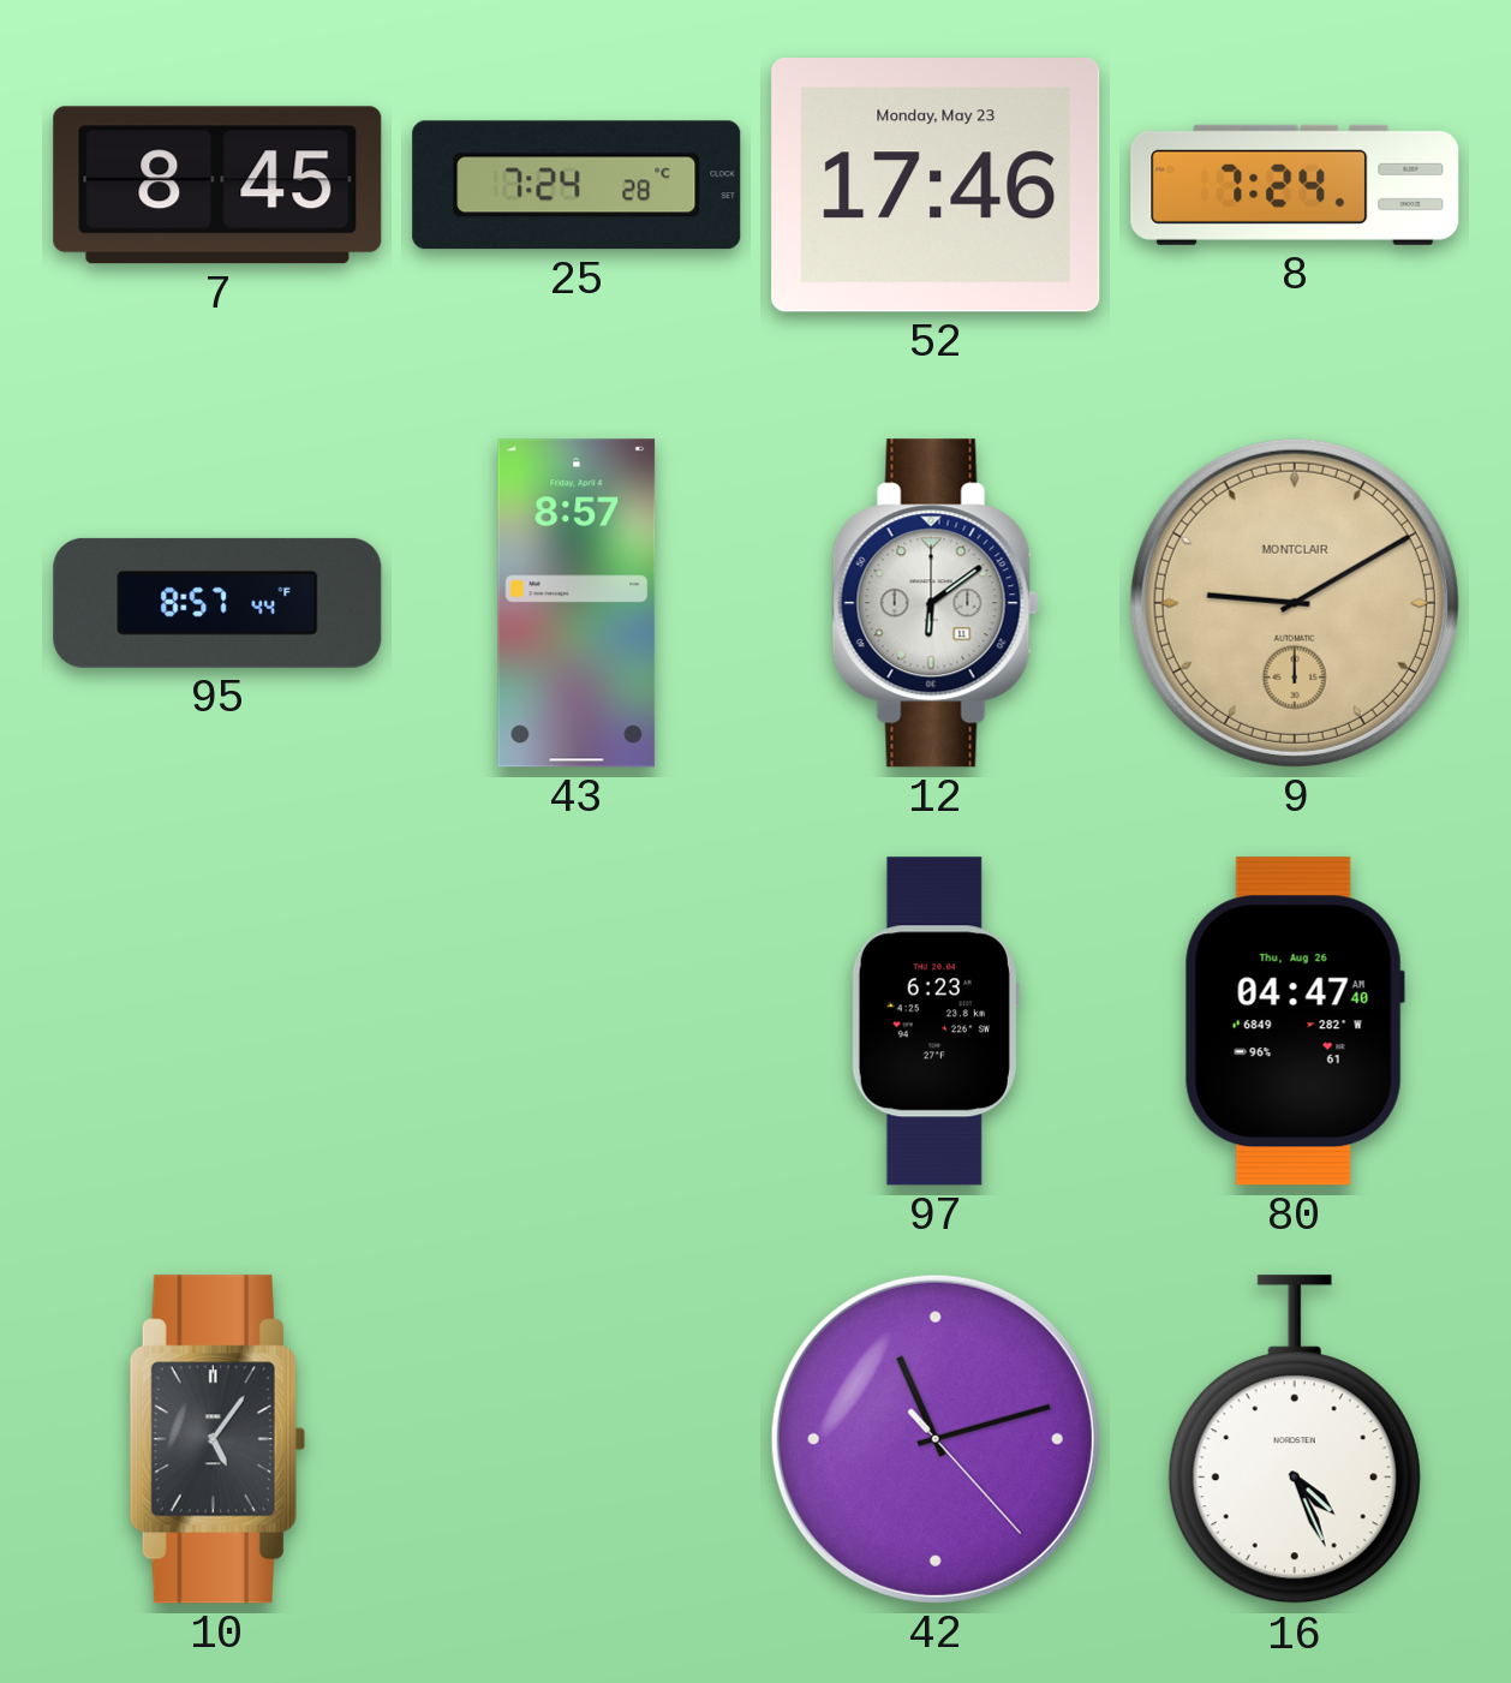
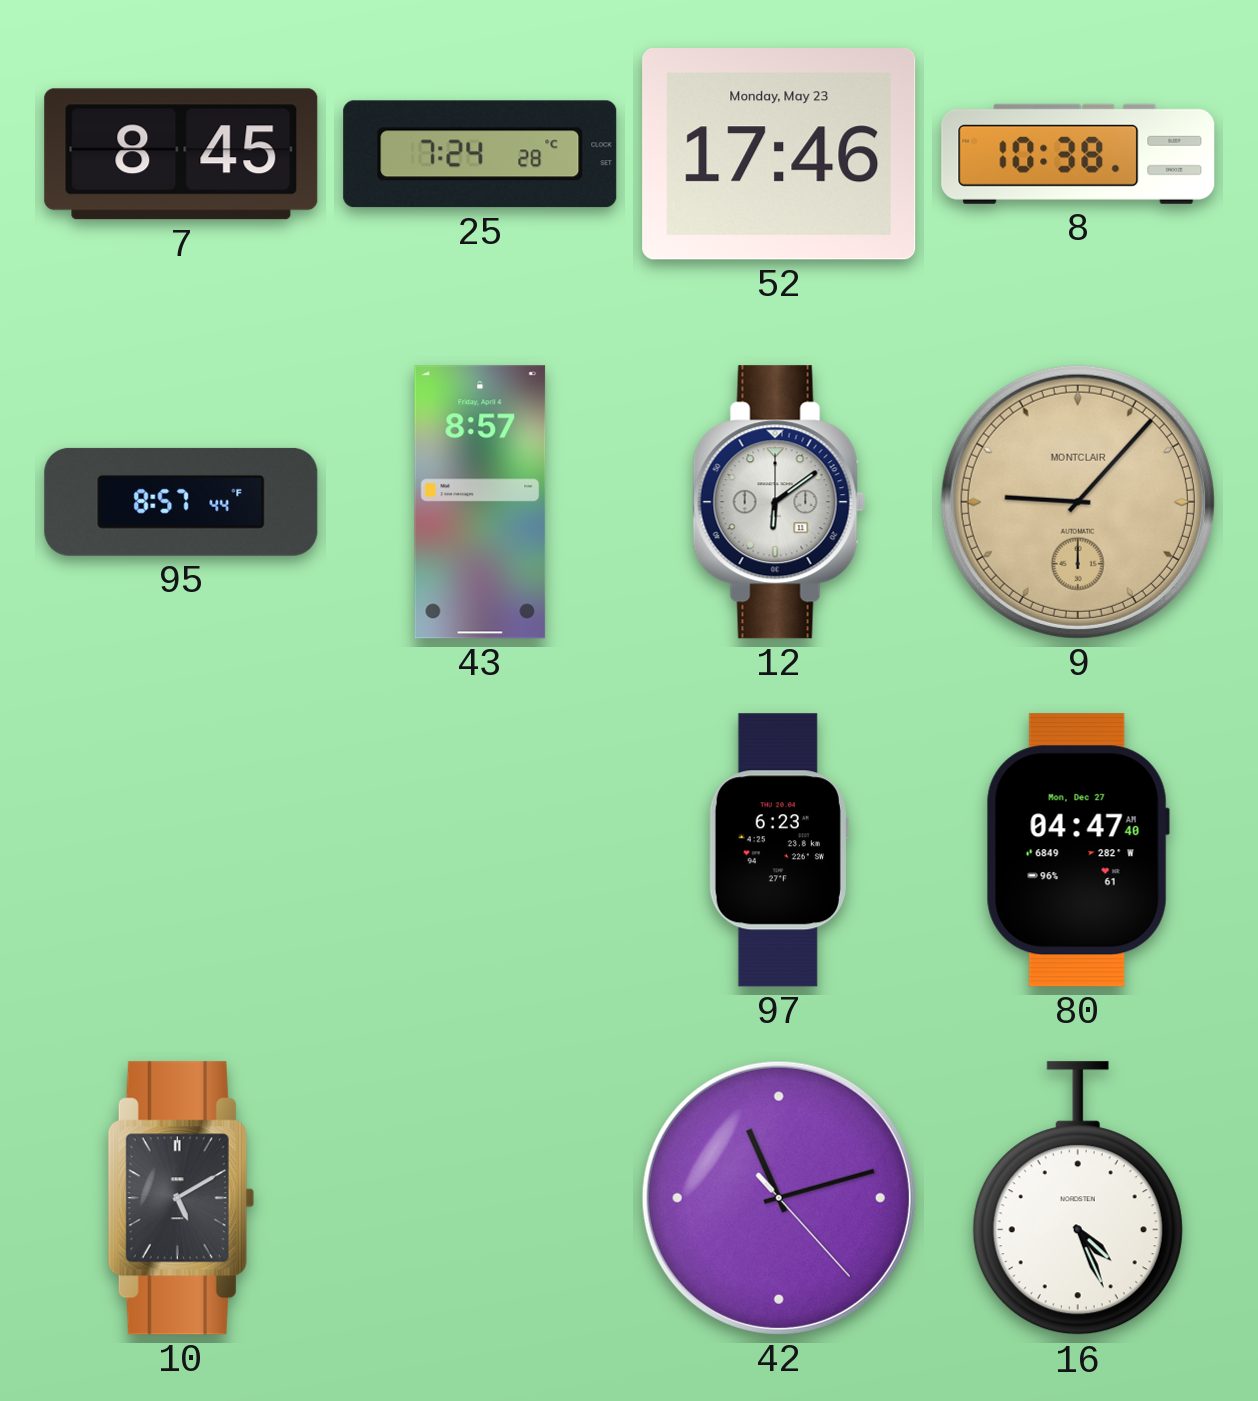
8: 7:24 -> 10:38
9: 9:10 -> 9:07
80 date: Thu, Aug 26 -> Mon, Dec 27
10: 5:06 -> 5:10
